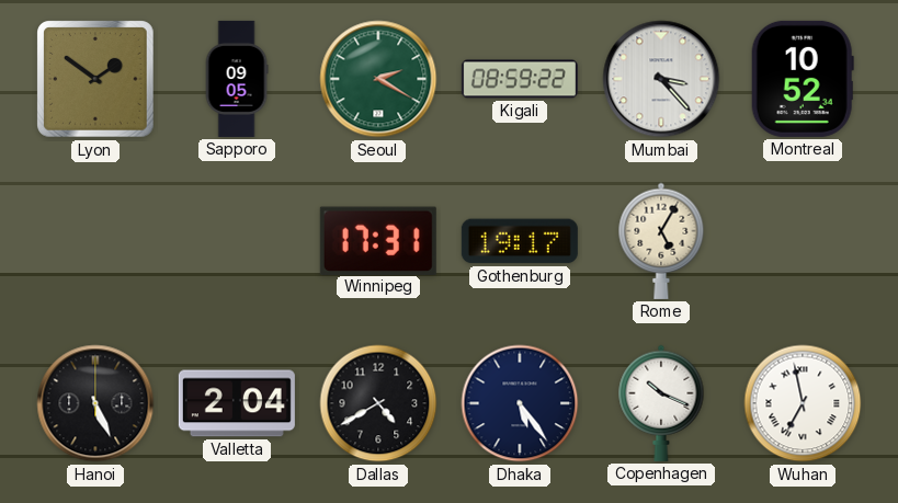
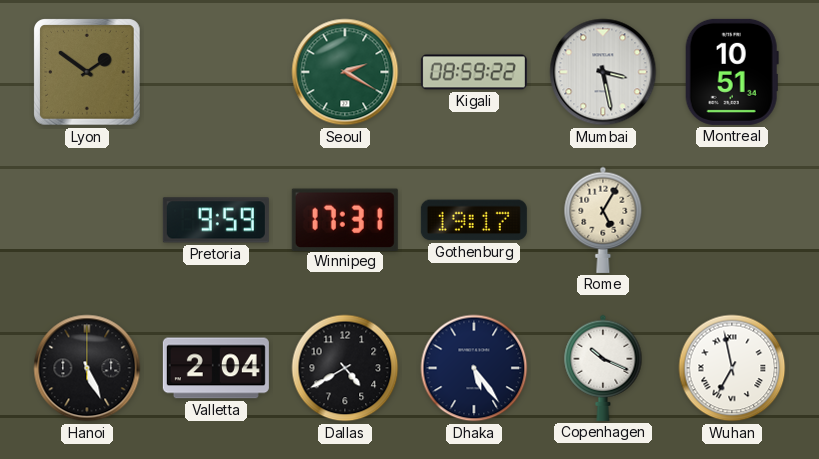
Sapporo: 09:05 -> none
Mumbai: 3:23 -> 3:28
Montreal: 10:52 -> 10:51
Pretoria: none -> 9:59
